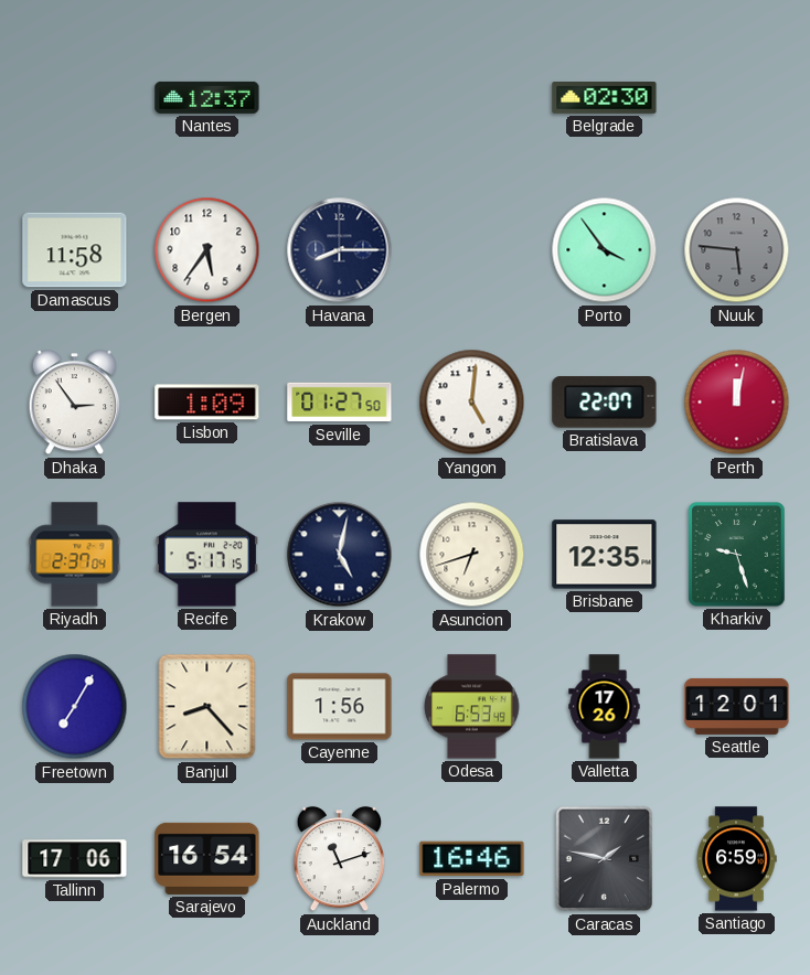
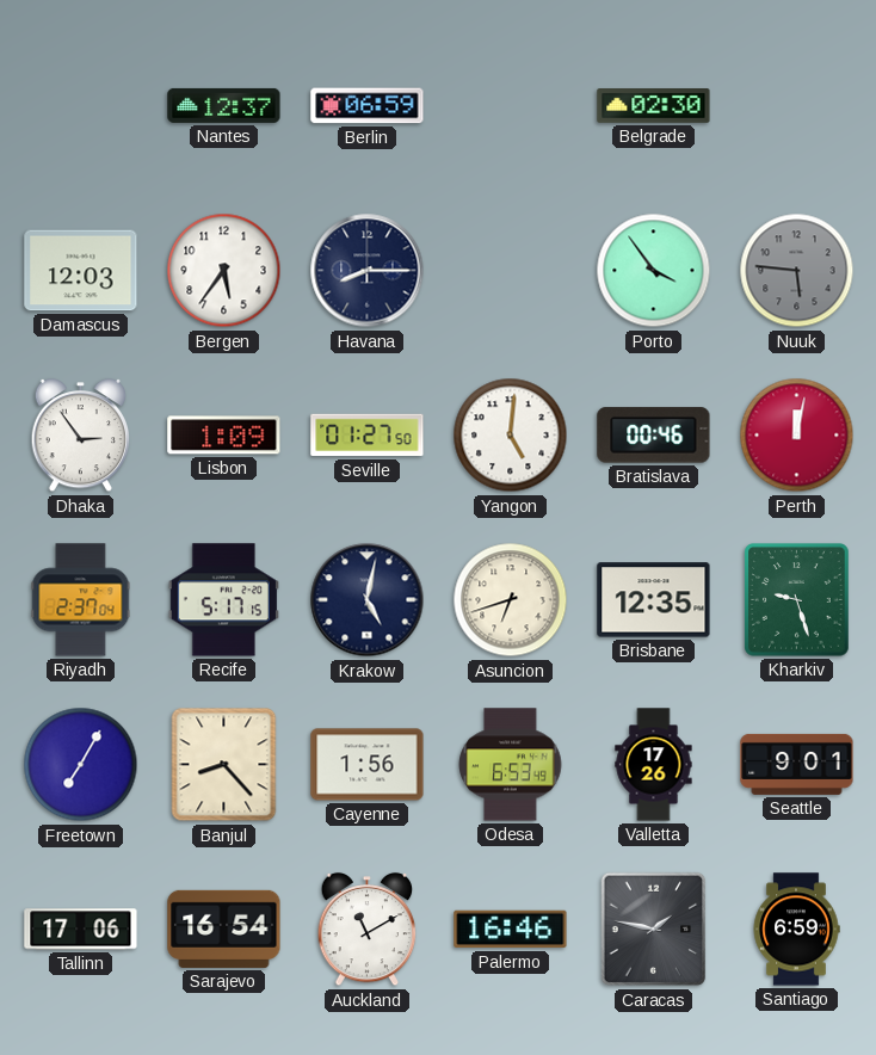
Berlin: none -> 06:59
Damascus: 11:58 -> 12:03
Bratislava: 22:07 -> 00:46
Seattle: 12:01 -> 9:01
Auckland: 11:12 -> 11:10
